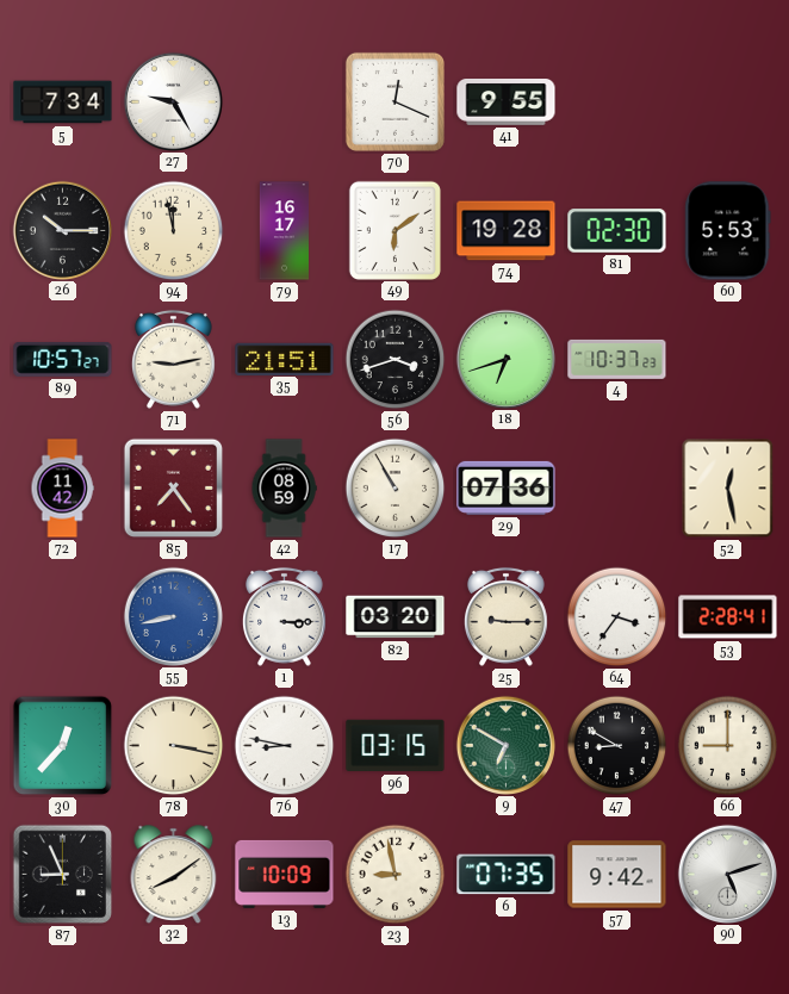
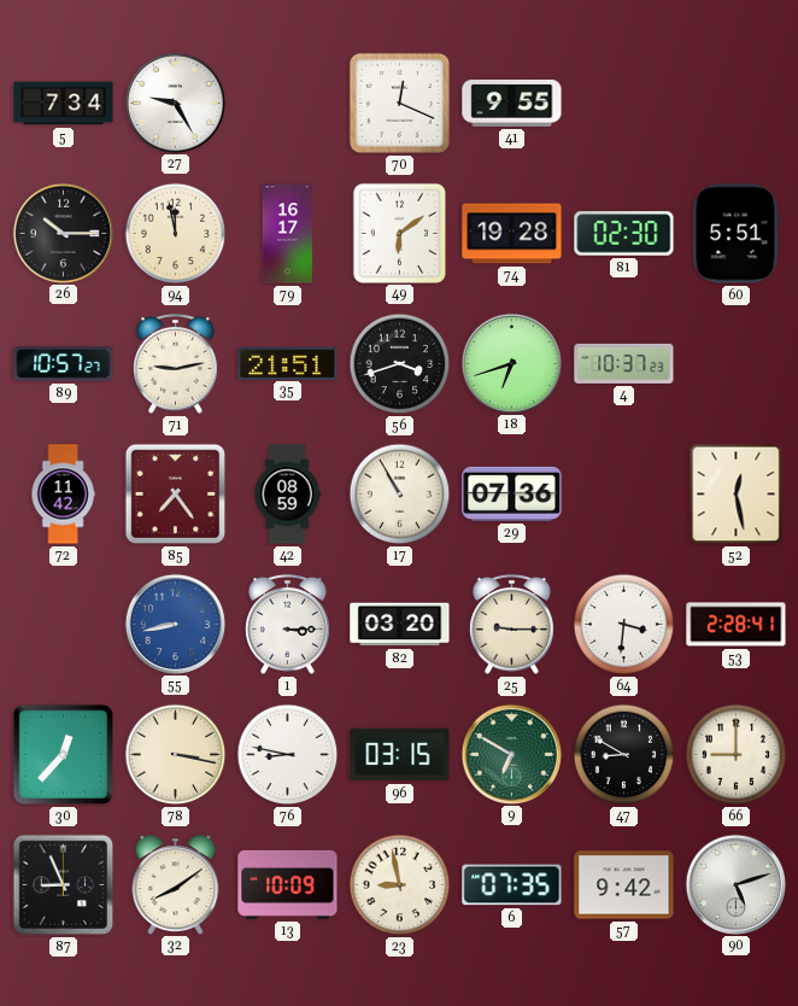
60: 5:53 -> 5:51
64: 3:36 -> 3:31
